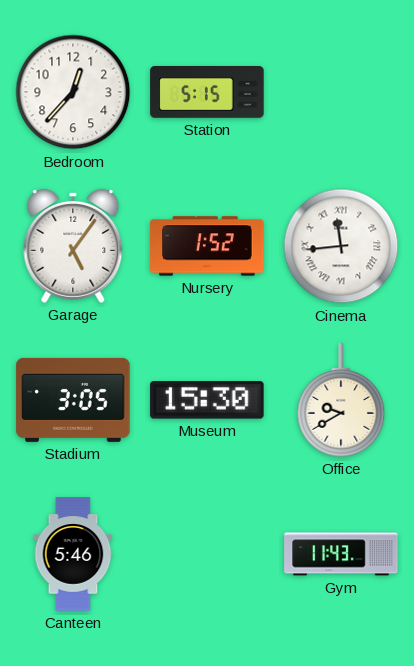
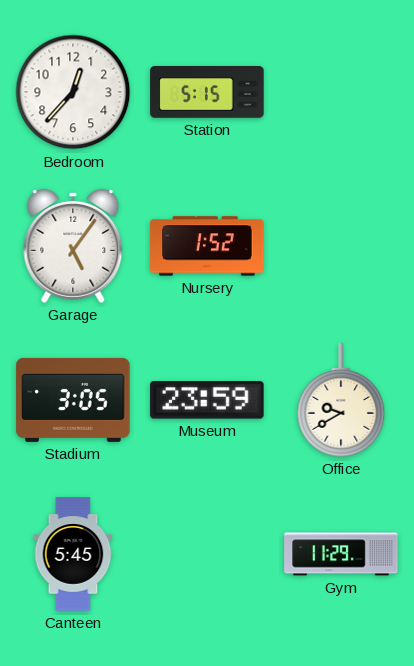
Cinema: 11:44 -> none
Museum: 15:30 -> 23:59
Canteen: 5:46 -> 5:45
Gym: 11:43 -> 11:29
